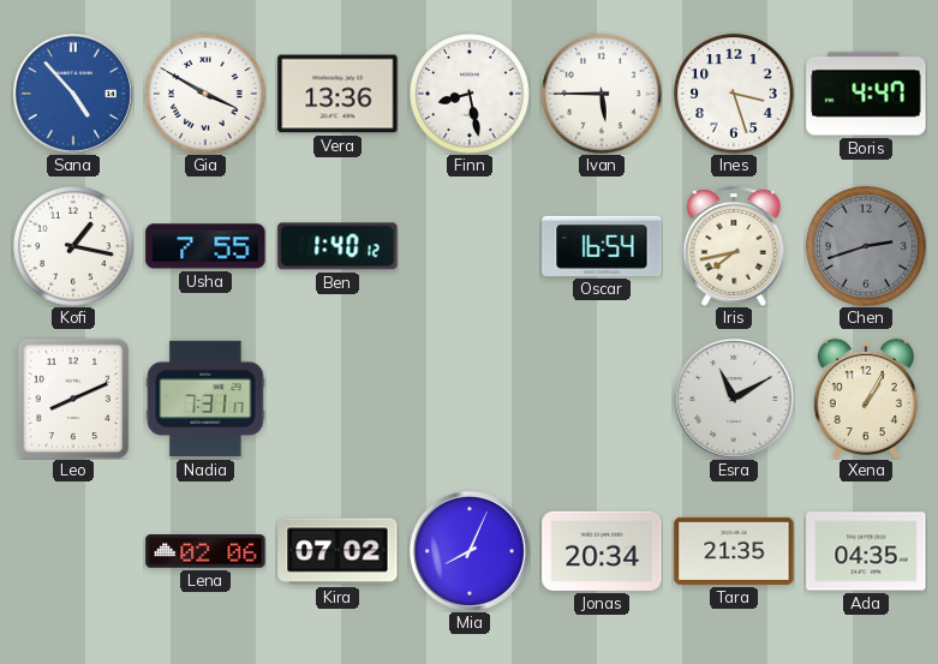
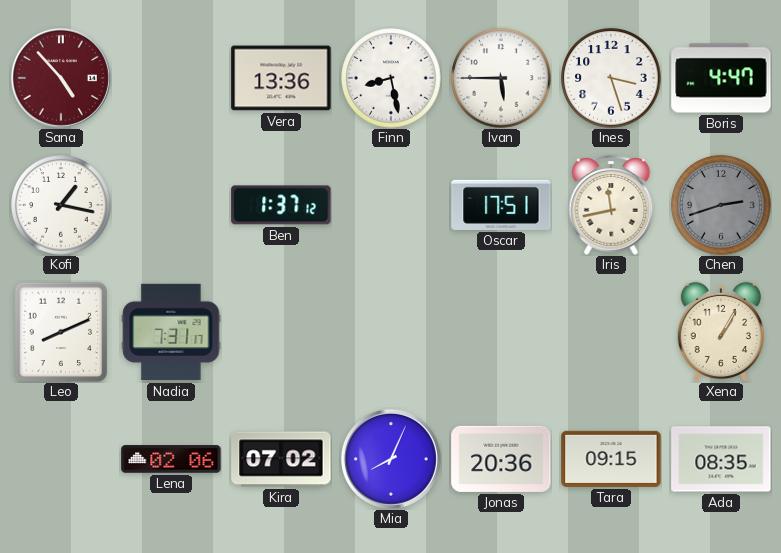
Sana dial: blue -> burgundy
Gia: 3:50 -> none
Usha: 7:55 -> none
Ben: 1:40 -> 1:37
Oscar: 16:54 -> 17:51
Iris: 7:43 -> 11:43
Esra: 11:10 -> none
Jonas: 20:34 -> 20:36
Tara: 21:35 -> 09:15
Ada: 04:35 -> 08:35
